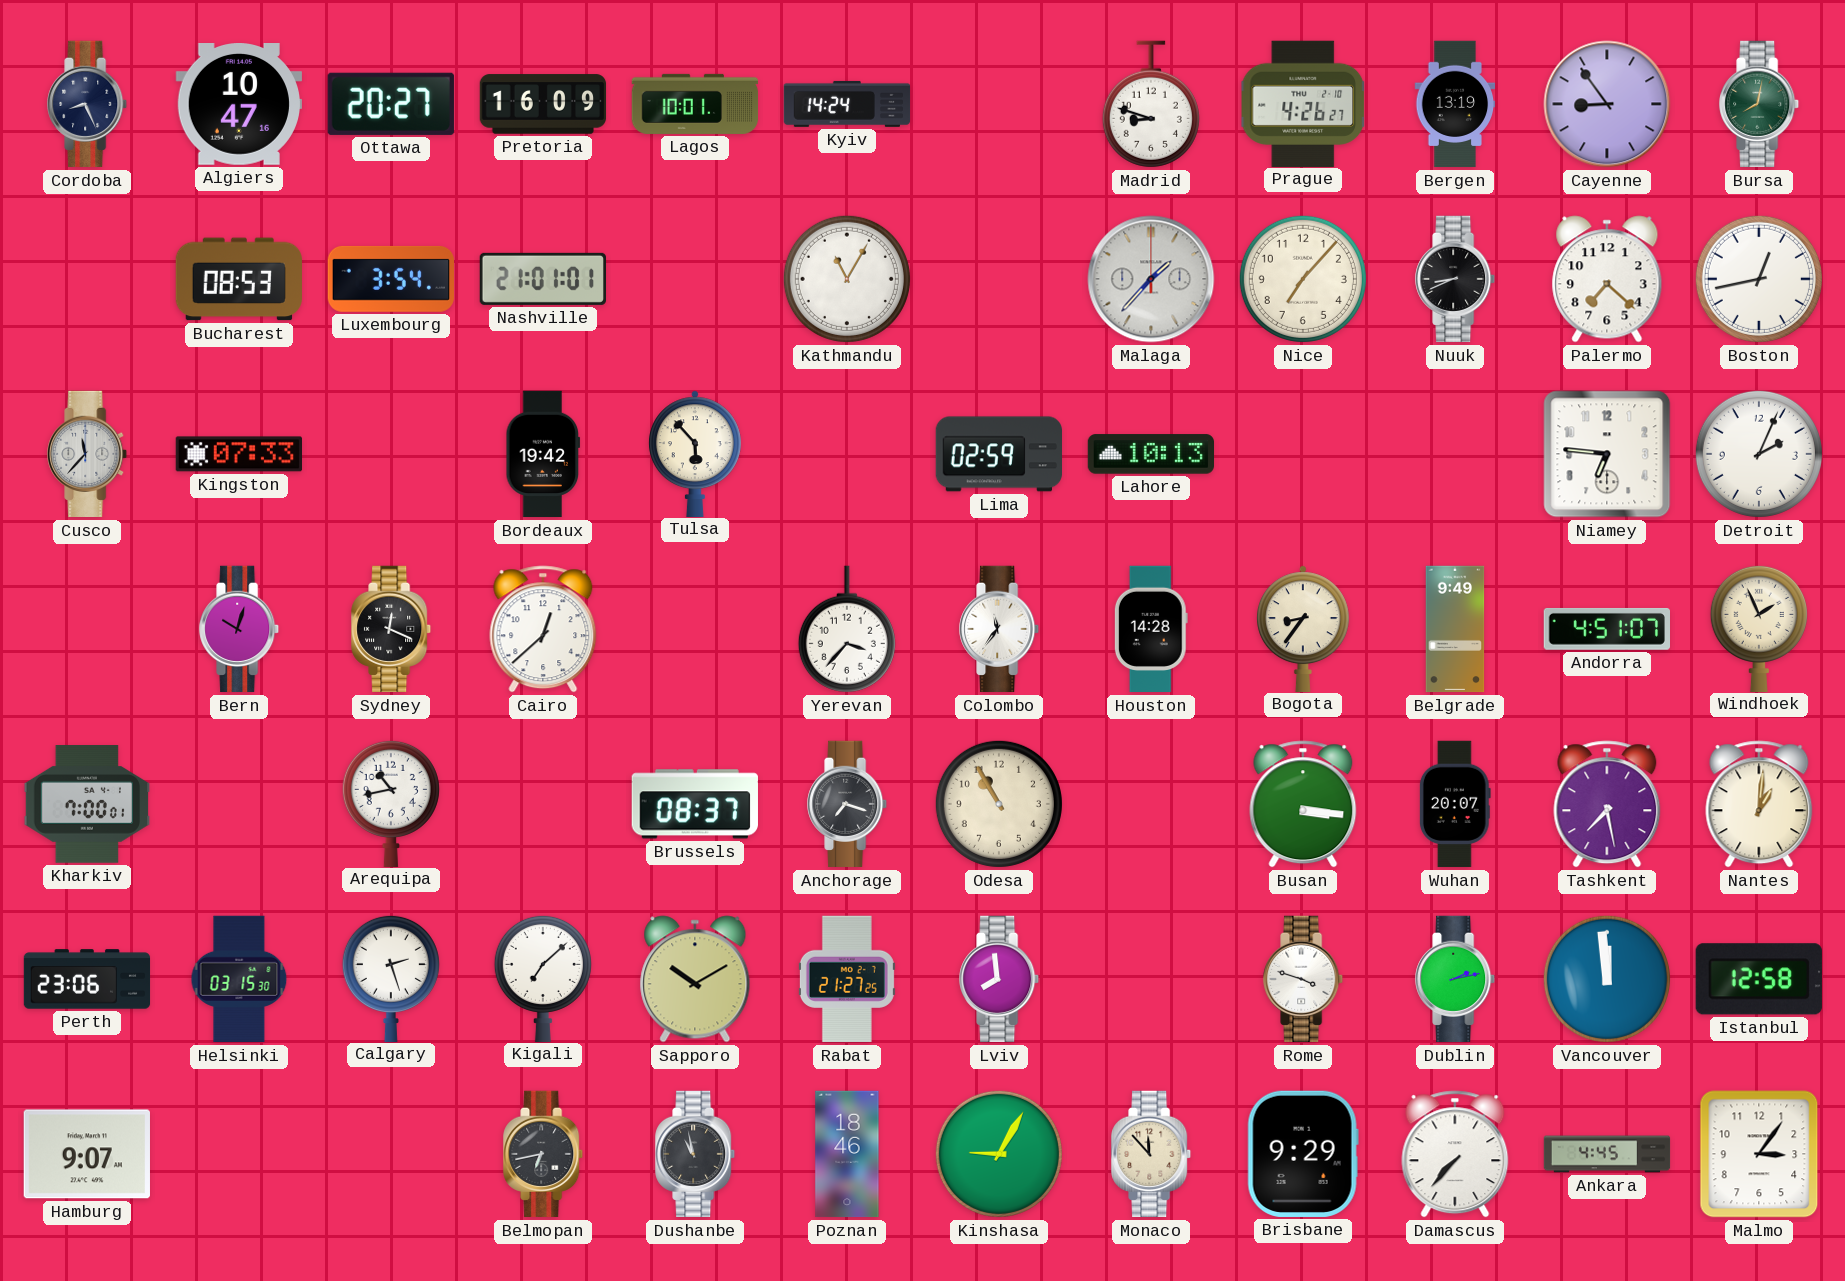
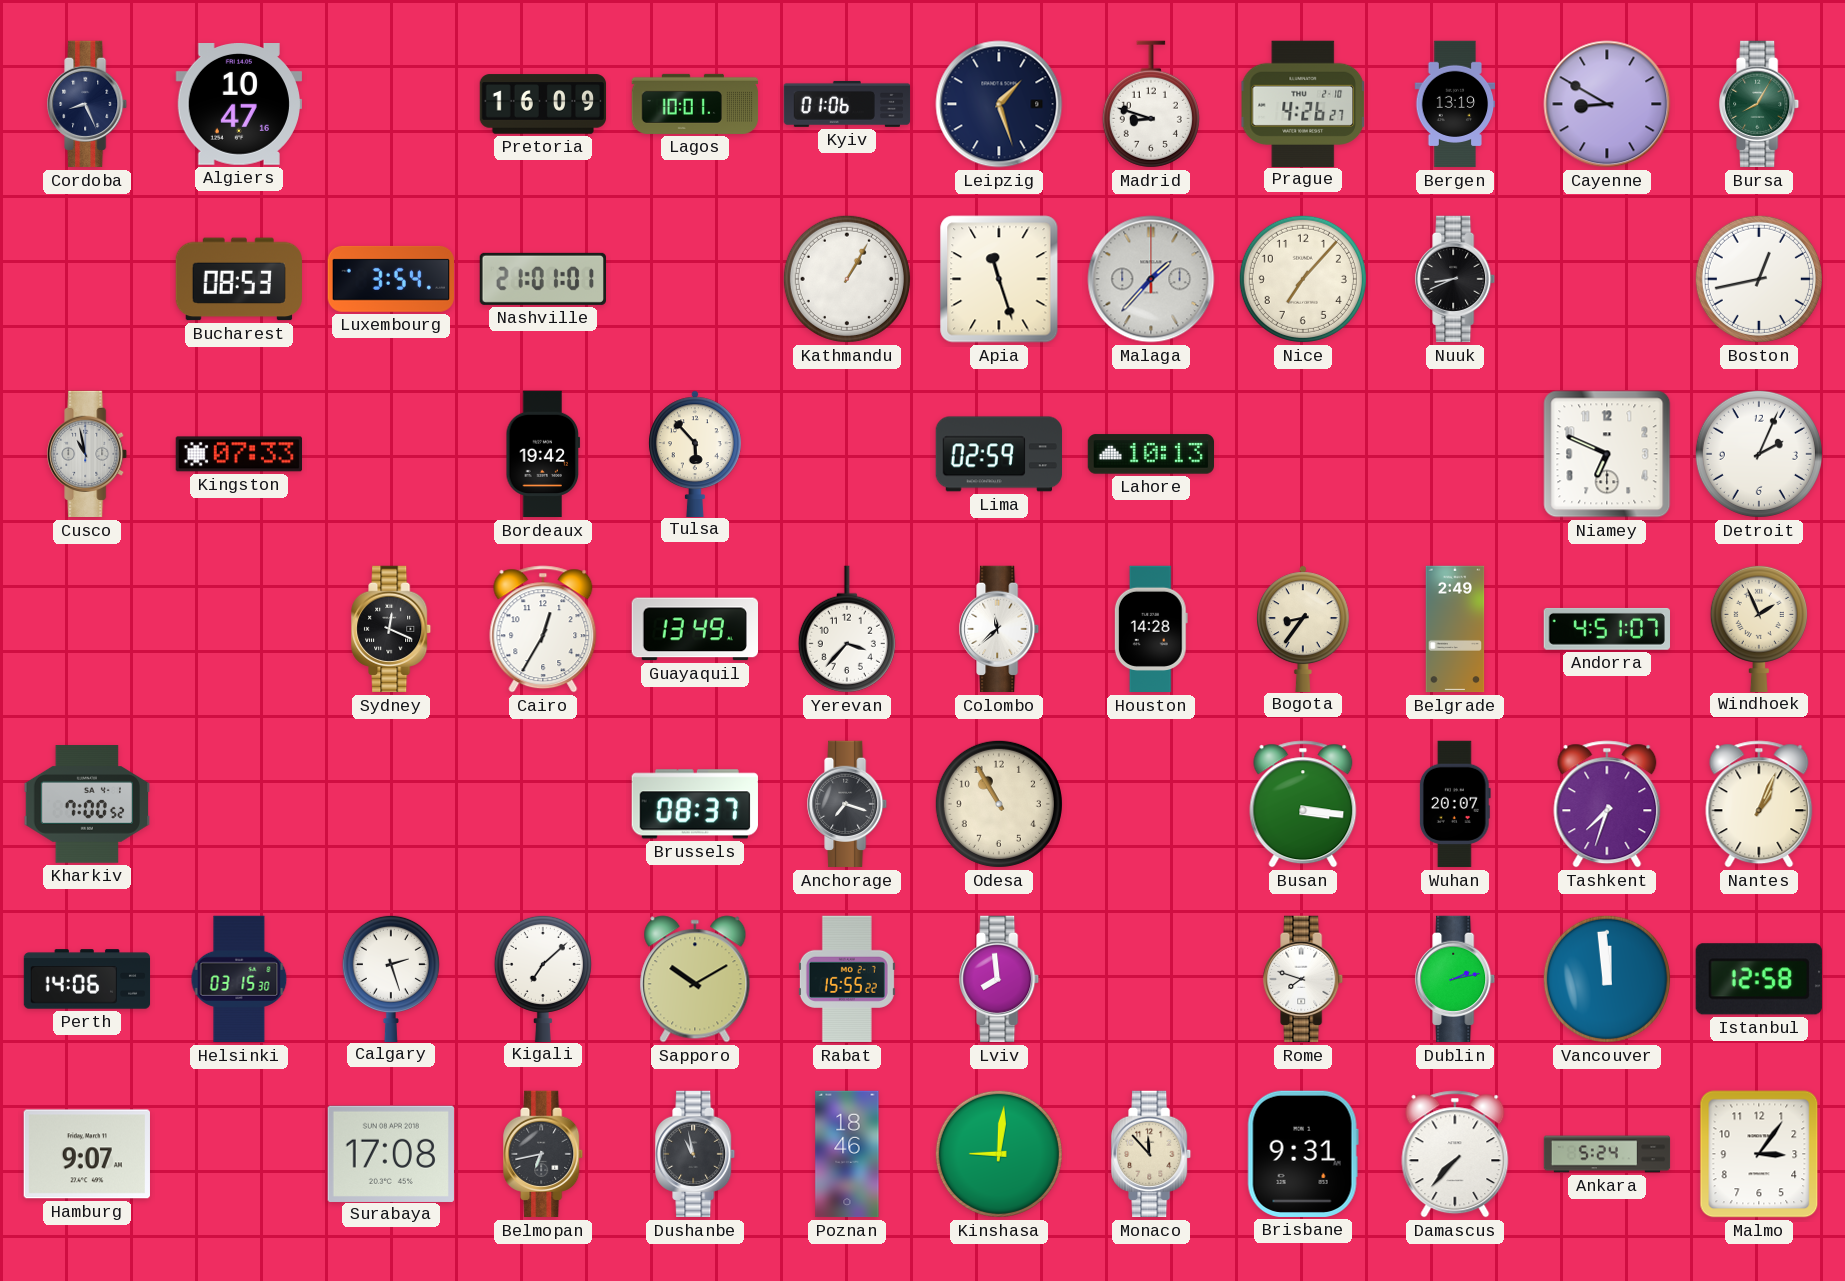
Ottawa: 20:27 -> none
Kyiv: 14:24 -> 01:06
Leipzig: none -> 1:27
Cayenne: 8:54 -> 8:50
Bursa: 8:02 -> 8:05
Kathmandu: 11:05 -> 1:05
Apia: none -> 11:27
Palermo: 7:22 -> none
Cusco: 11:37 -> 10:58
Niamey: 6:46 -> 6:49
Bern: 10:03 -> none
Cairo: 12:38 -> 12:35
Guayaquil: none -> 13:49
Colombo: 11:36 -> 11:38
Belgrade: 9:49 -> 2:49
Kharkiv: 7:00:01 -> 7:00:52
Arequipa: 10:43 -> none
Tashkent: 7:28 -> 7:33
Nantes: 1:01 -> 1:04
Perth: 23:06 -> 14:06
Rabat: 21:27 -> 15:55
Rome: 3:48 -> 7:48
Surabaya: none -> 17:08
Kinshasa: 9:05 -> 9:01
Brisbane: 9:29 -> 9:31
Ankara: 4:45 -> 5:24
